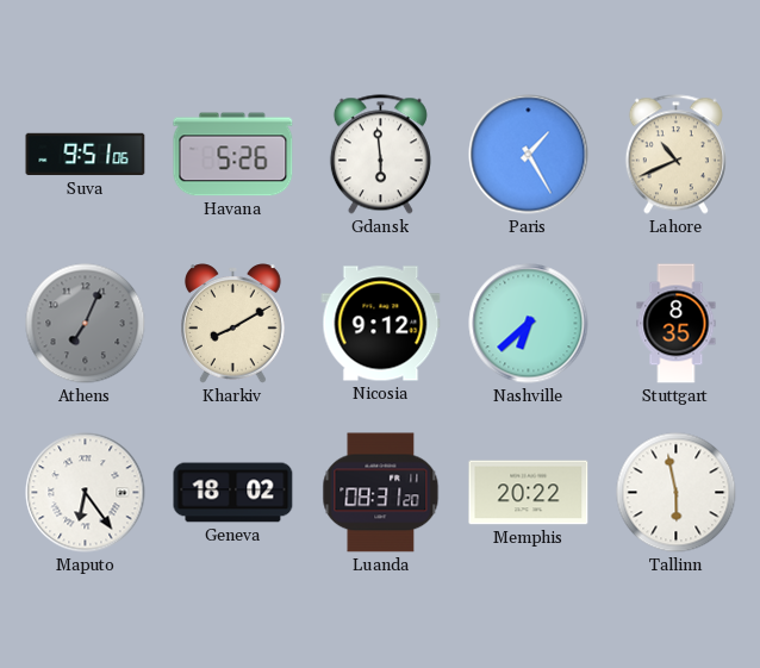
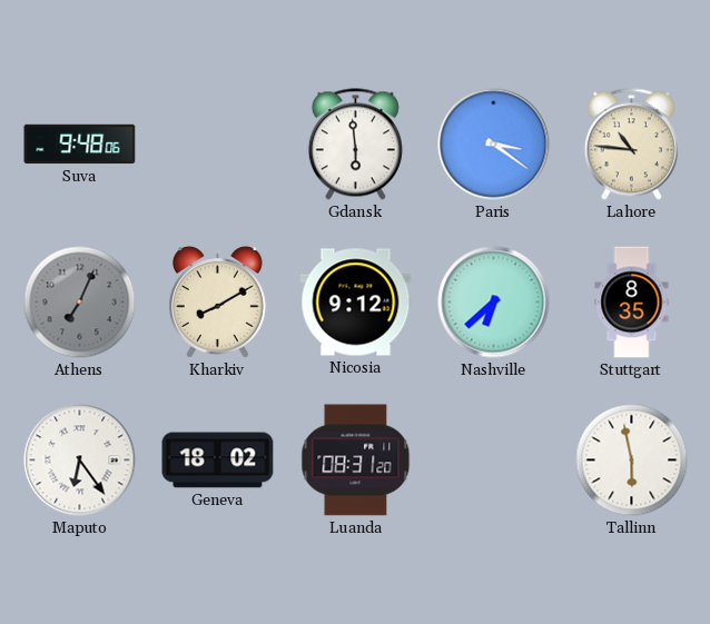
Suva: 9:51 -> 9:48
Havana: 5:26 -> none
Paris: 1:25 -> 3:21
Lahore: 10:41 -> 10:46
Memphis: 20:22 -> none
